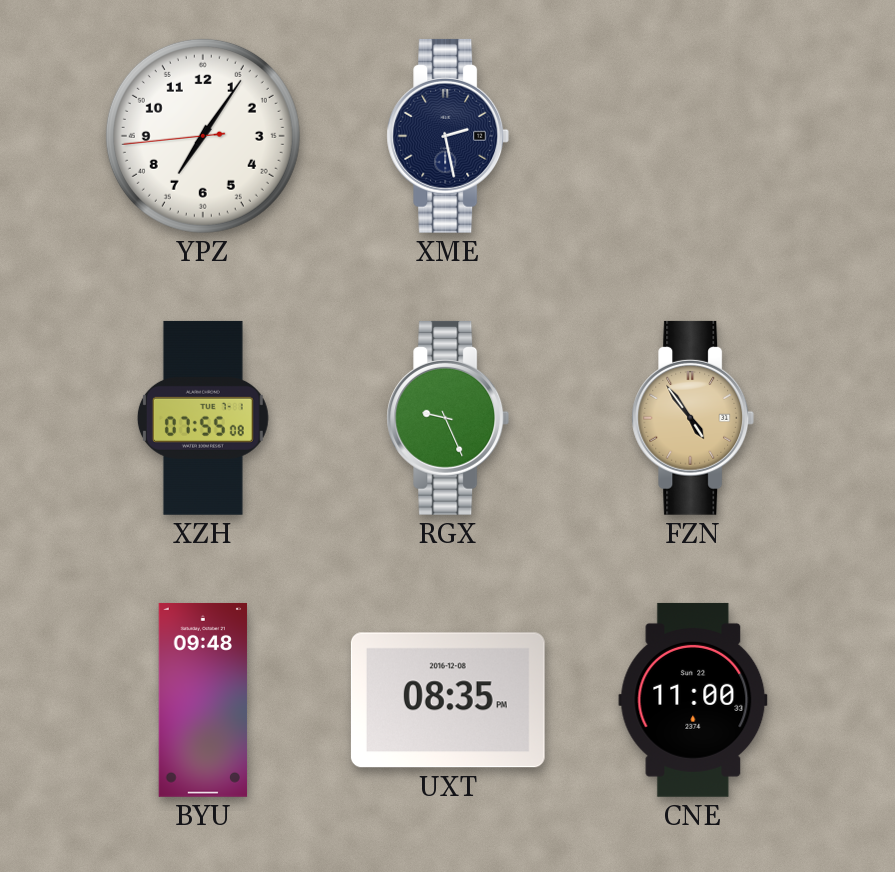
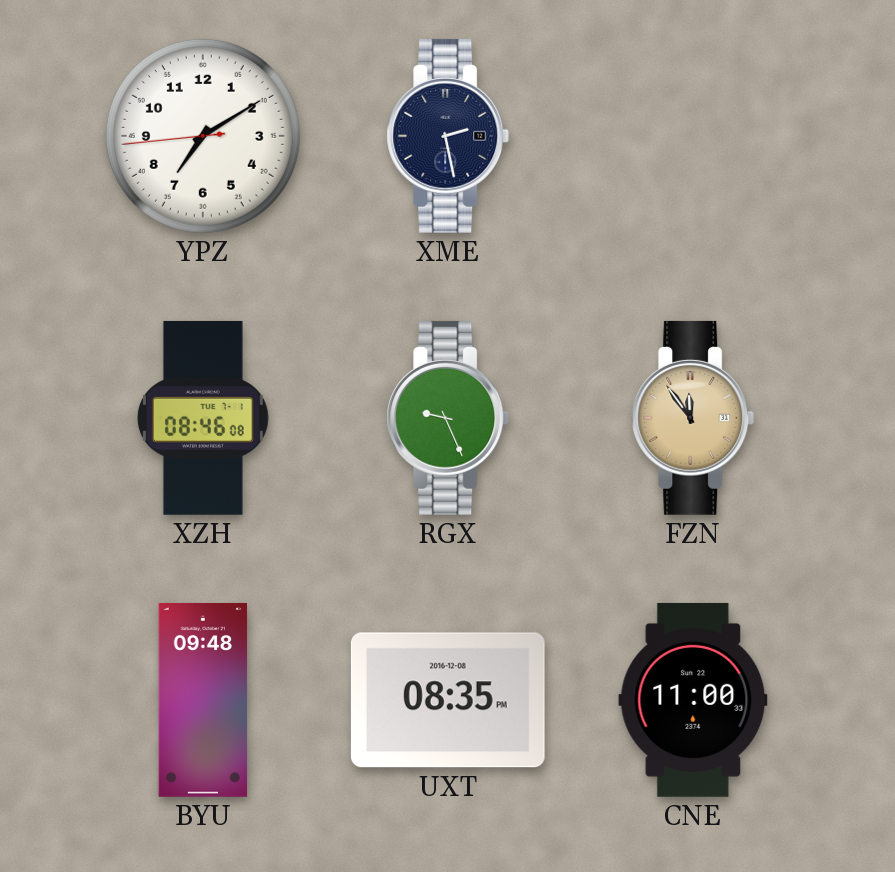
YPZ: 7:05 -> 7:09
XZH: 07:55 -> 08:46
FZN: 4:54 -> 11:54
